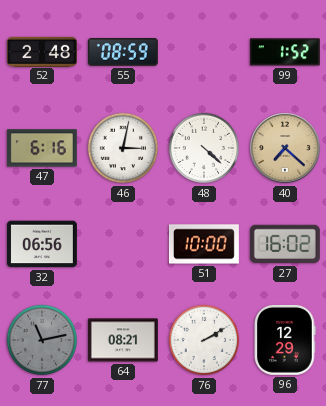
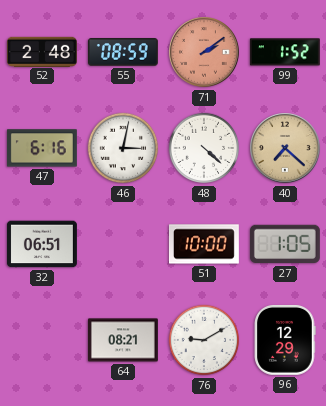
71: none -> 2:09
32: 06:56 -> 06:51
27: 16:02 -> 1:05
77: 11:13 -> none
76: 2:10 -> 9:10
